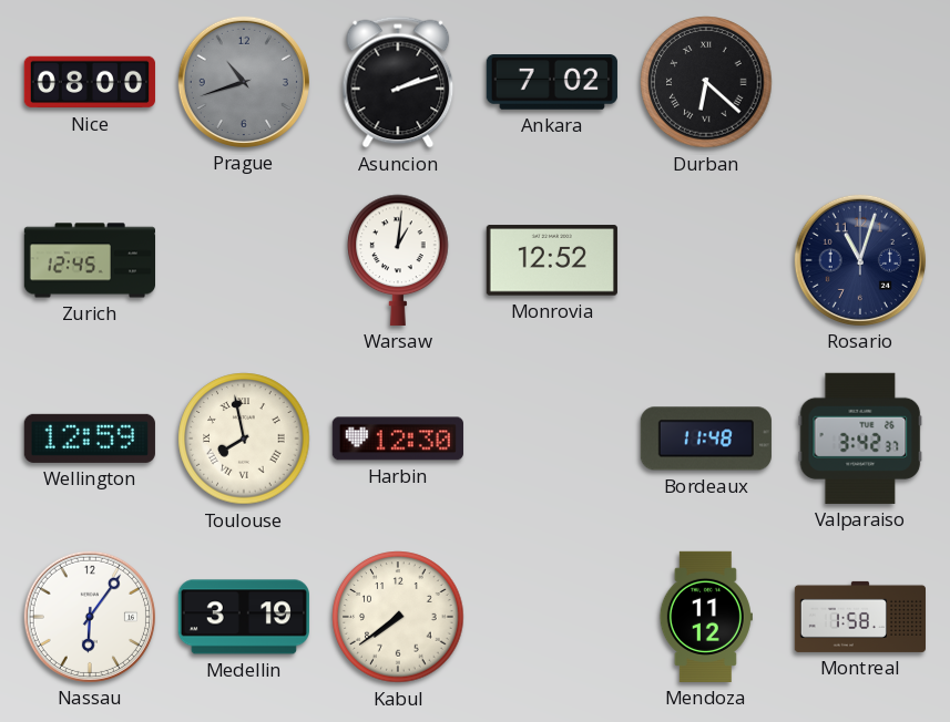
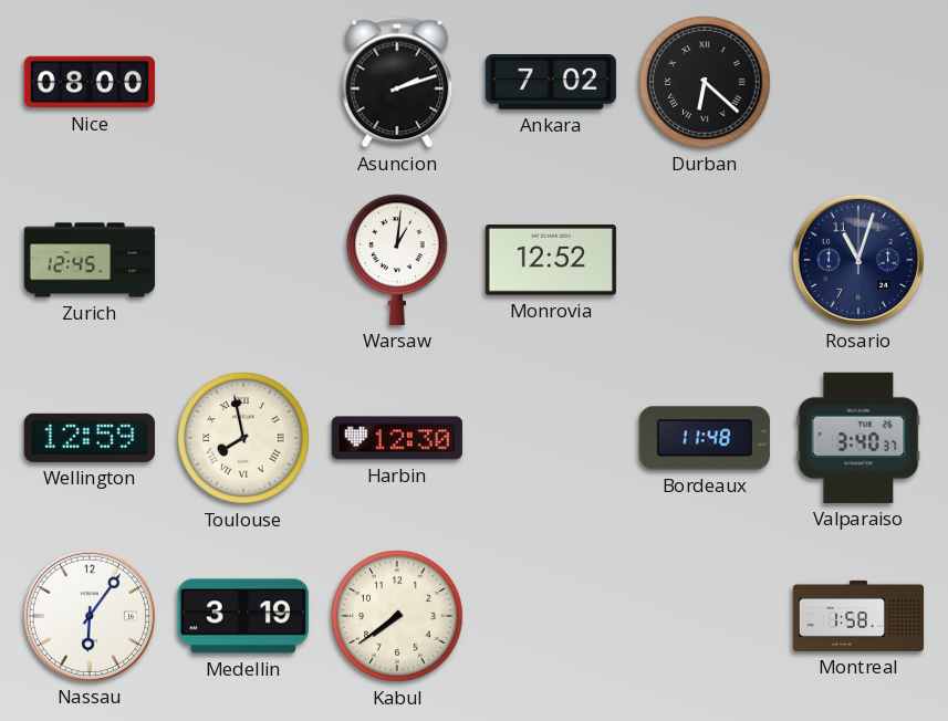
Prague: 10:42 -> none
Valparaiso: 3:42 -> 3:40
Mendoza: 11:12 -> none
